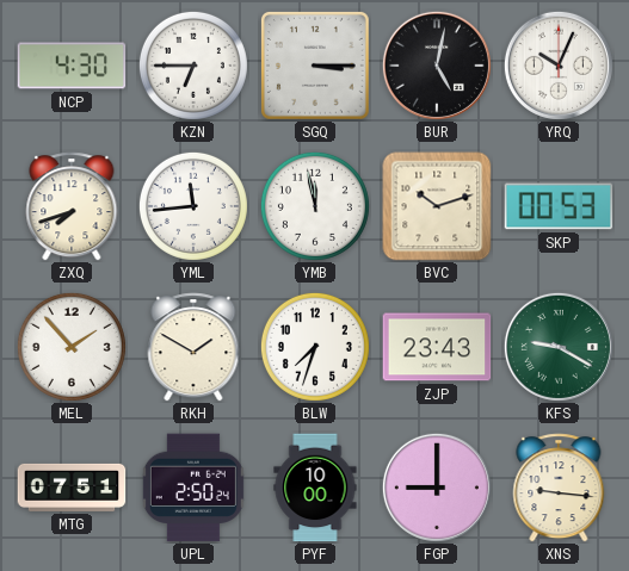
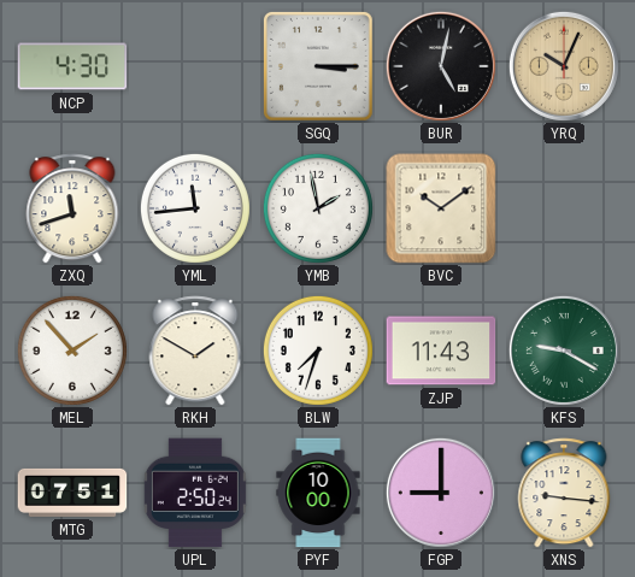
KZN: 6:45 -> none
YRQ dial: white -> champagne
ZXQ: 7:42 -> 11:42
YMB: 11:58 -> 1:58
BVC: 10:12 -> 10:09
SKP: 00:53 -> none
ZJP: 23:43 -> 11:43
